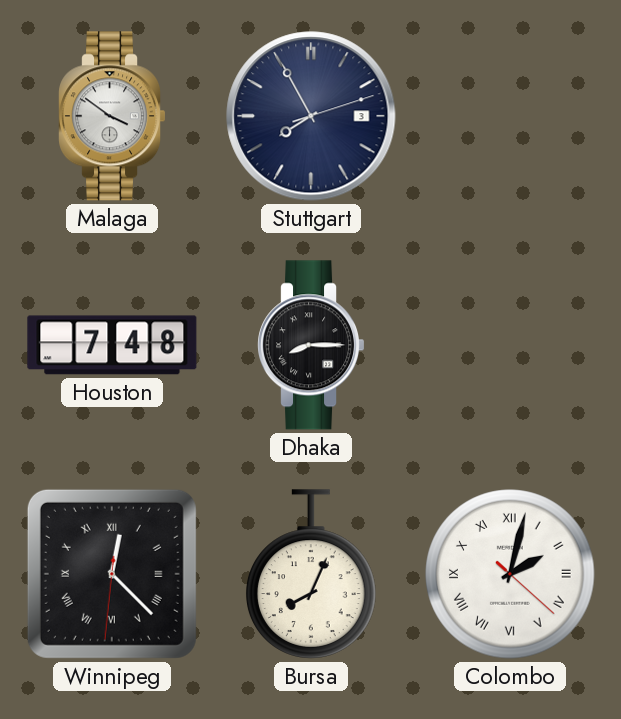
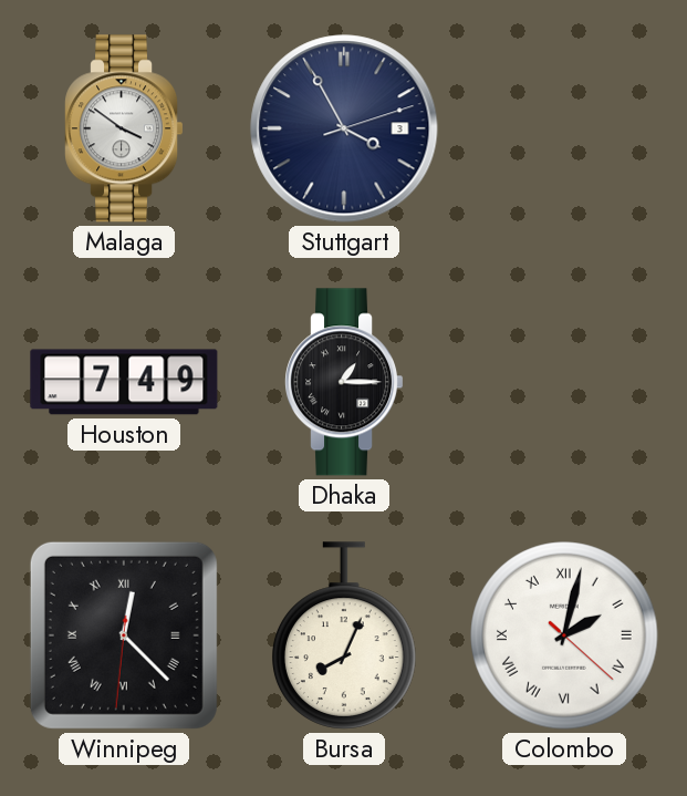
Stuttgart: 7:55 -> 3:55
Houston: 7:48 -> 7:49
Dhaka: 8:15 -> 1:15
